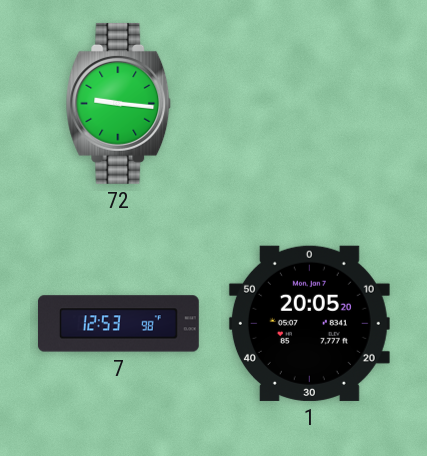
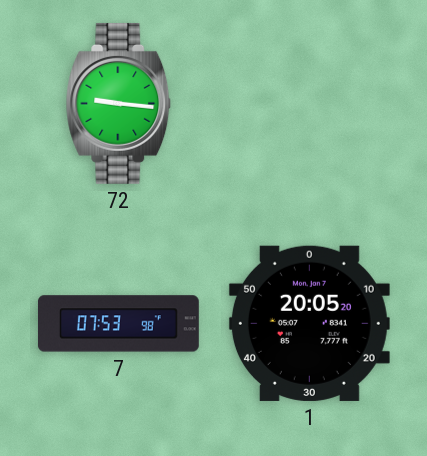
7: 12:53 -> 07:53
